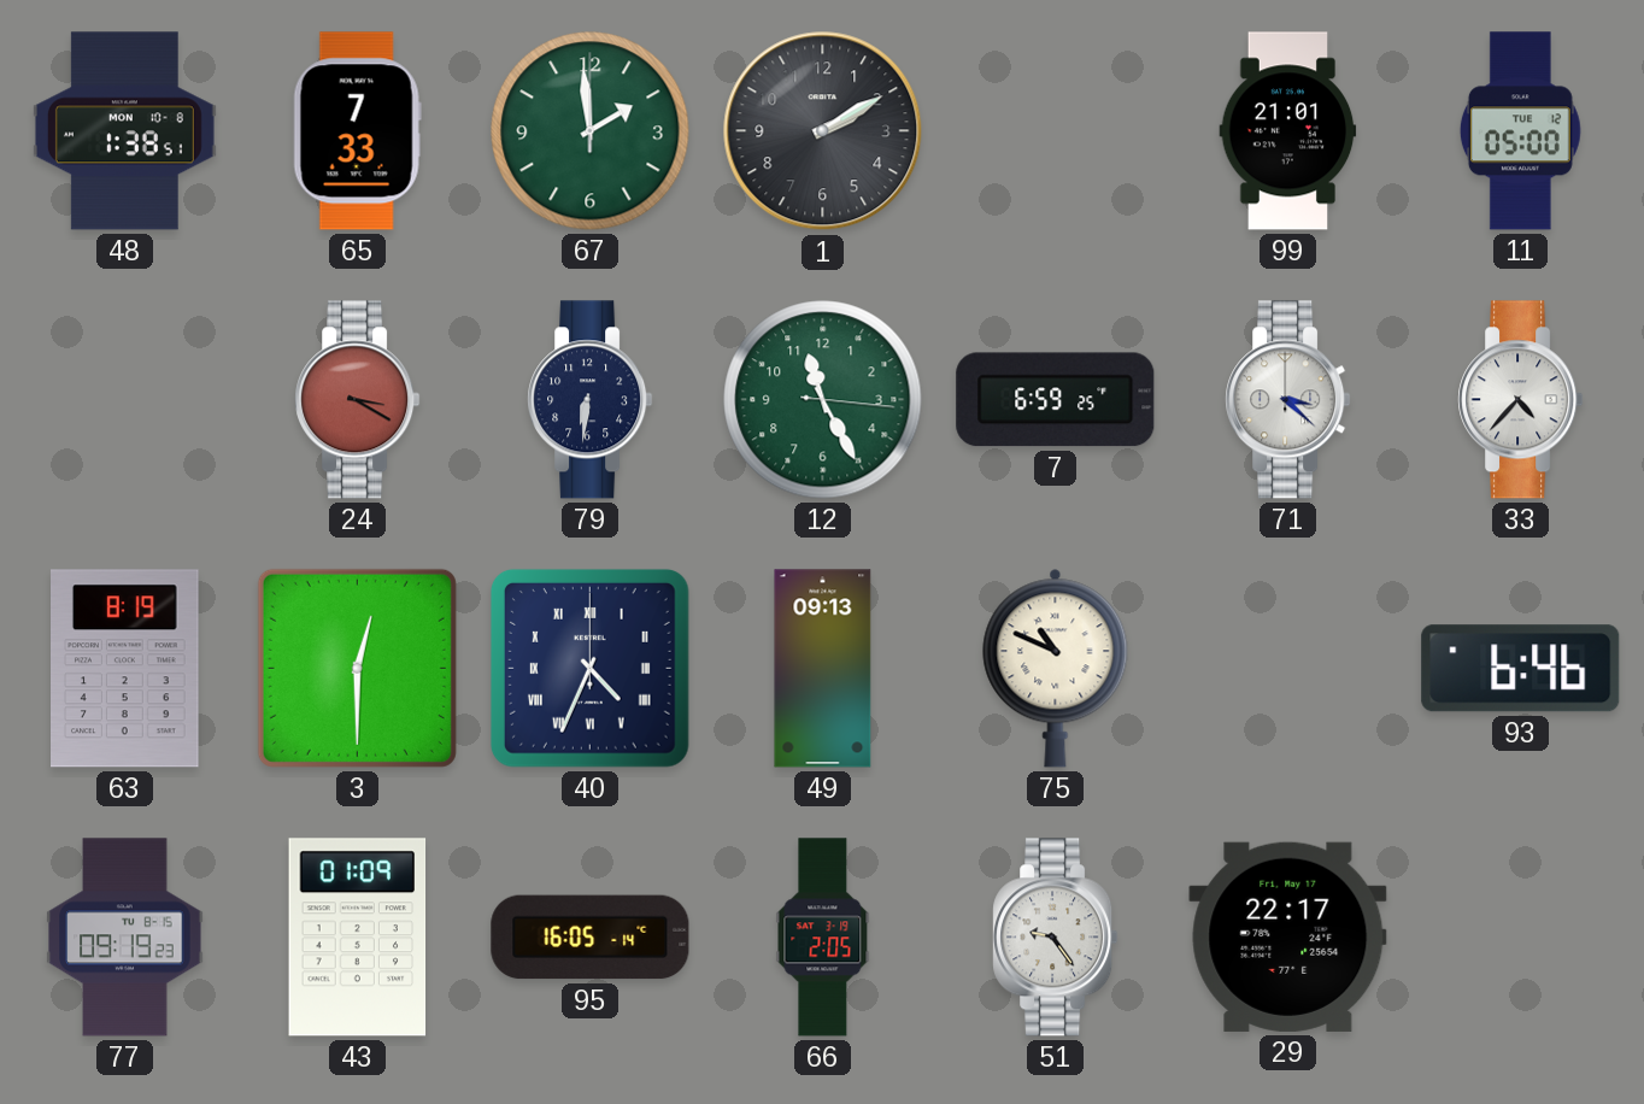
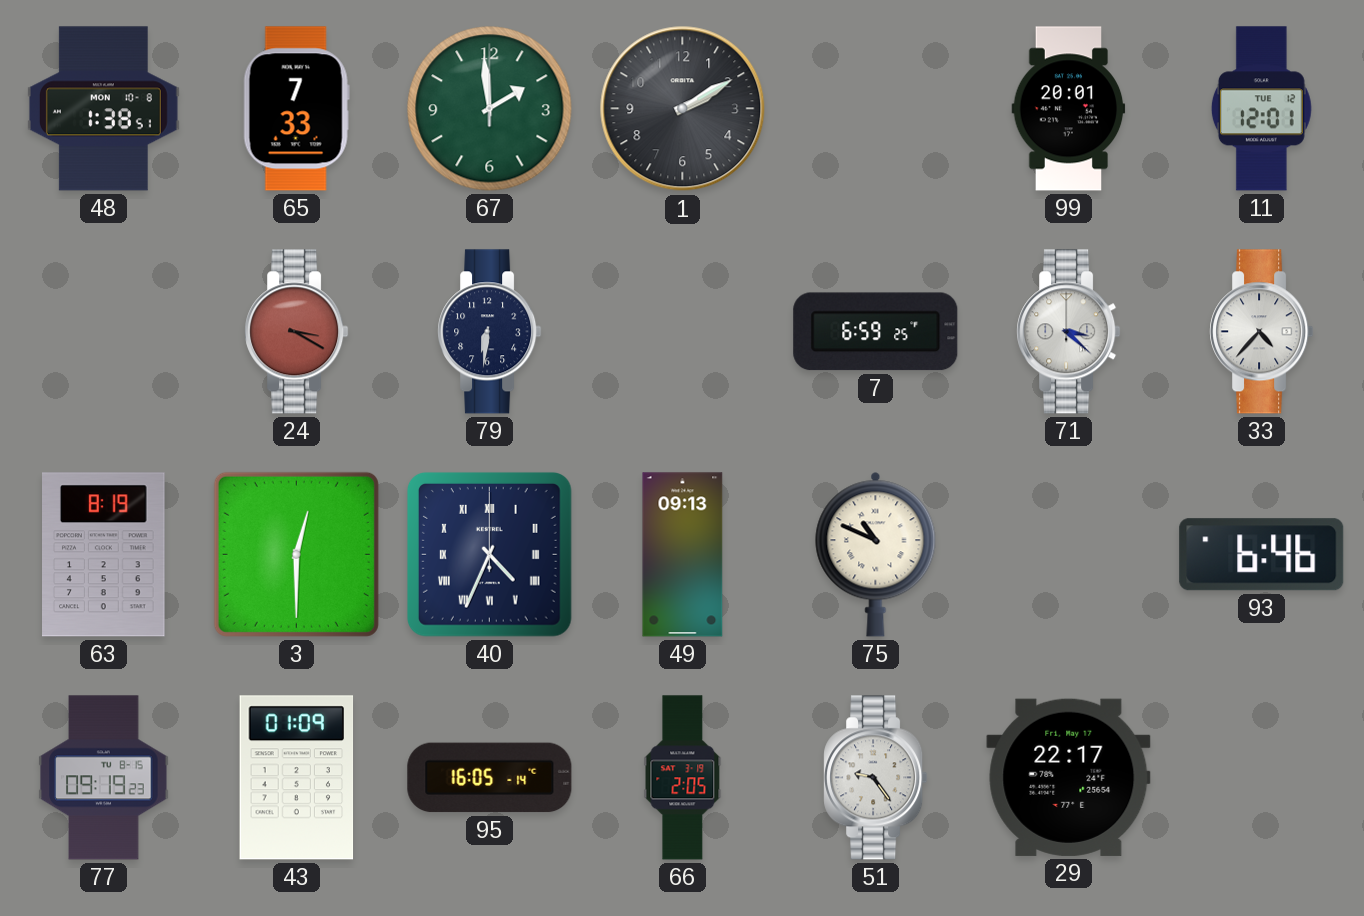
99: 21:01 -> 20:01
11: 05:00 -> 12:01
12: 11:25 -> none
